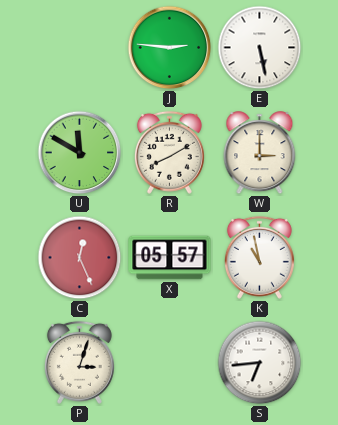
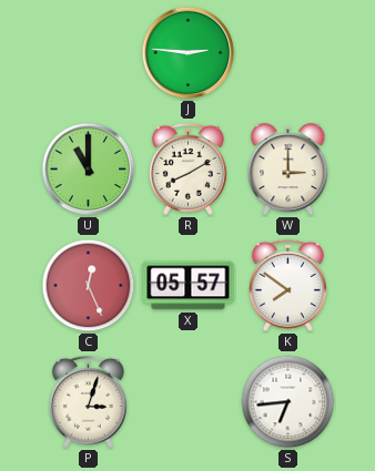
E: 5:28 -> none
U: 11:50 -> 11:00
K: 10:58 -> 7:51
